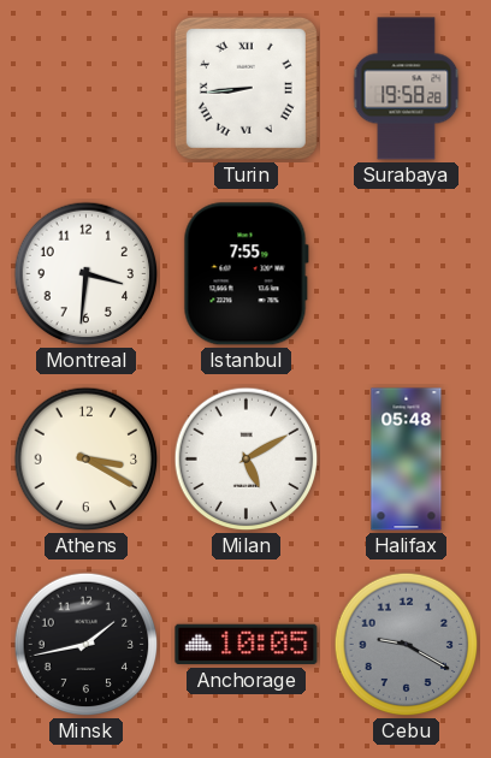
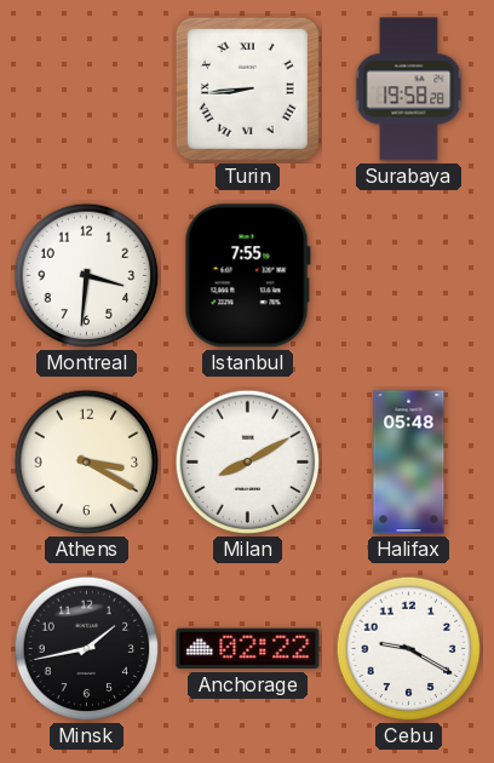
Milan: 5:10 -> 8:10
Anchorage: 10:05 -> 02:22
Cebu dial: grey -> white
